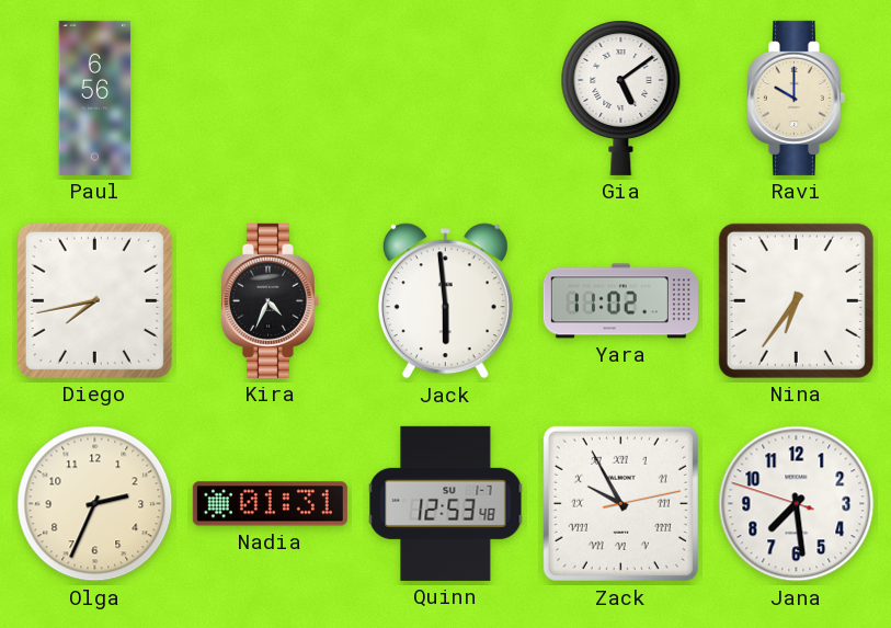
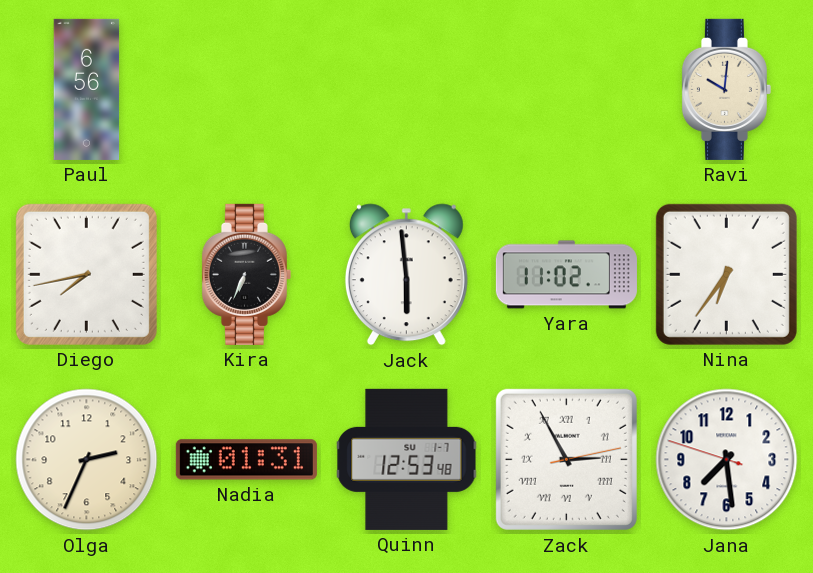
Gia: 5:09 -> none
Ravi: 10:00 -> 10:01
Kira: 4:34 -> 6:34
Zack: 9:55 -> 2:55
